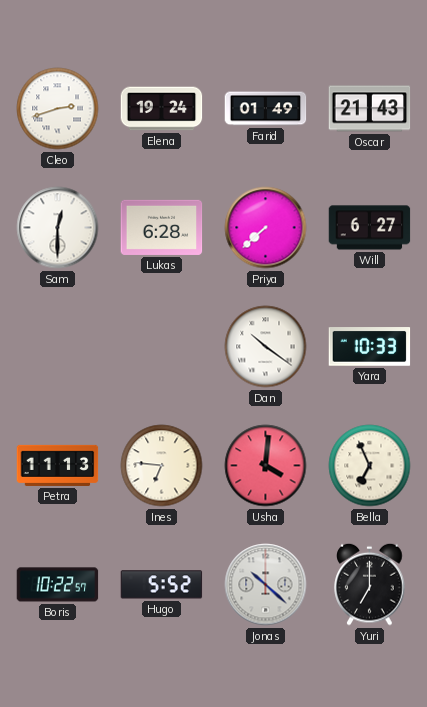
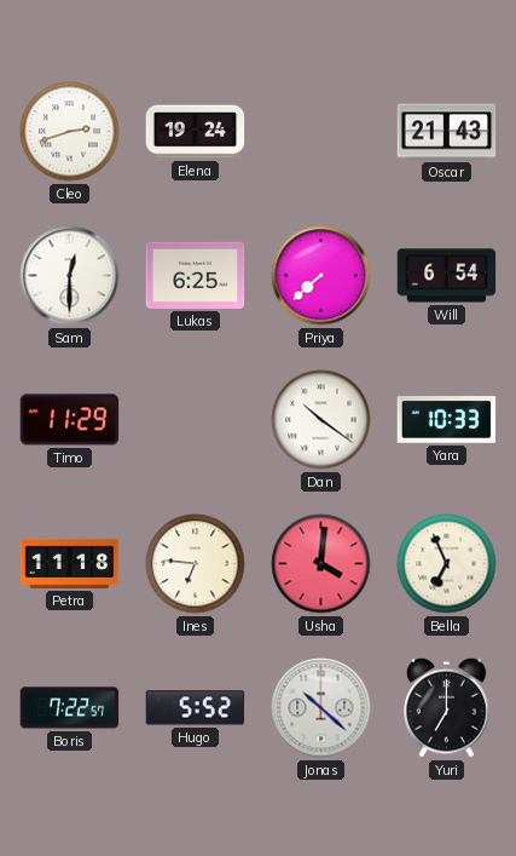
Farid: 01:49 -> none
Lukas: 6:28 -> 6:25
Will: 6:27 -> 6:54
Timo: none -> 11:29
Petra: 11:13 -> 11:18
Boris: 10:22 -> 7:22
